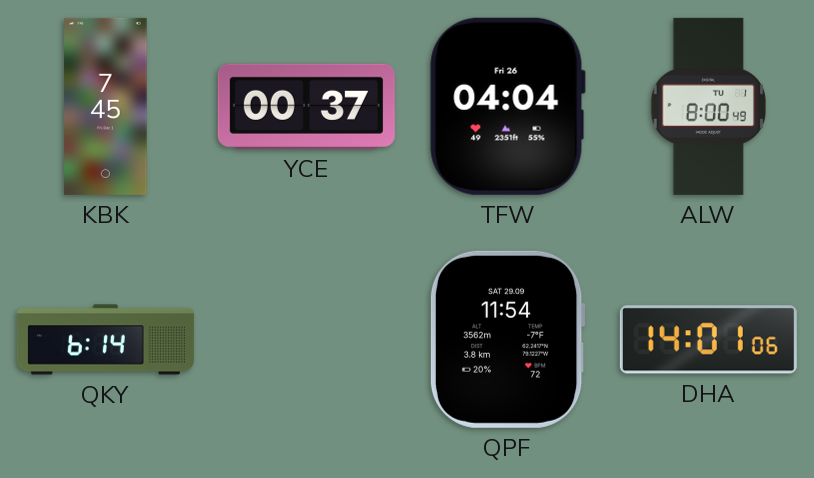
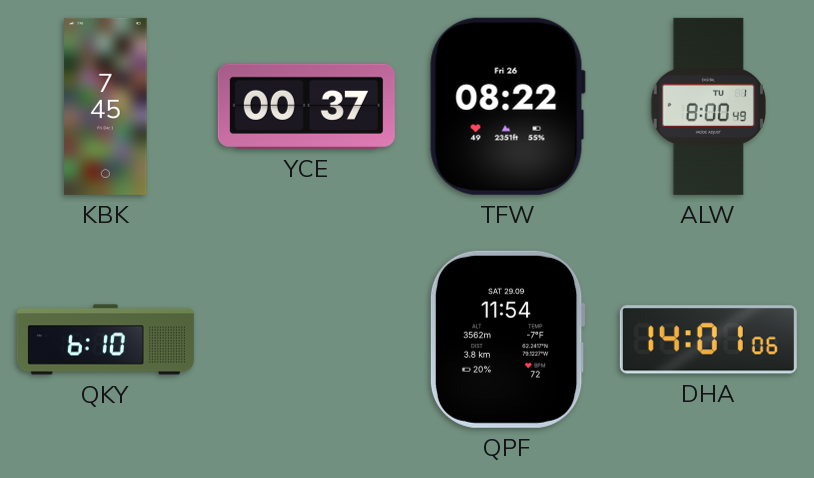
TFW: 04:04 -> 08:22
QKY: 6:14 -> 6:10
